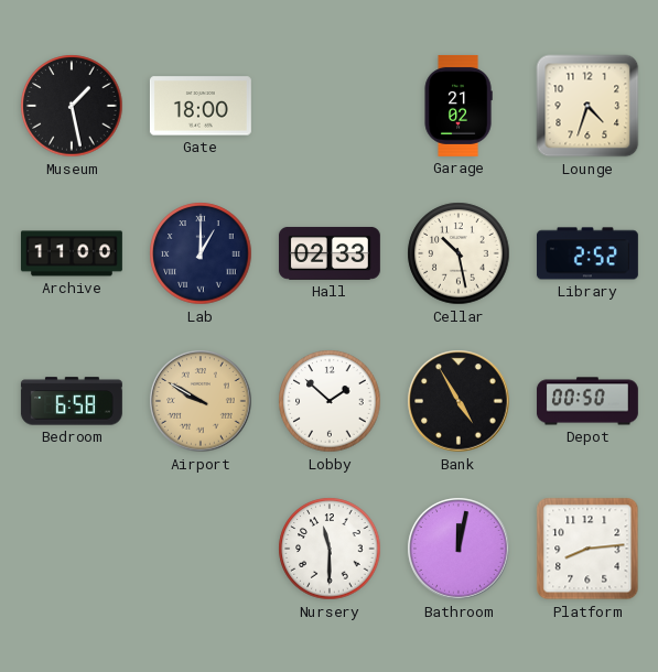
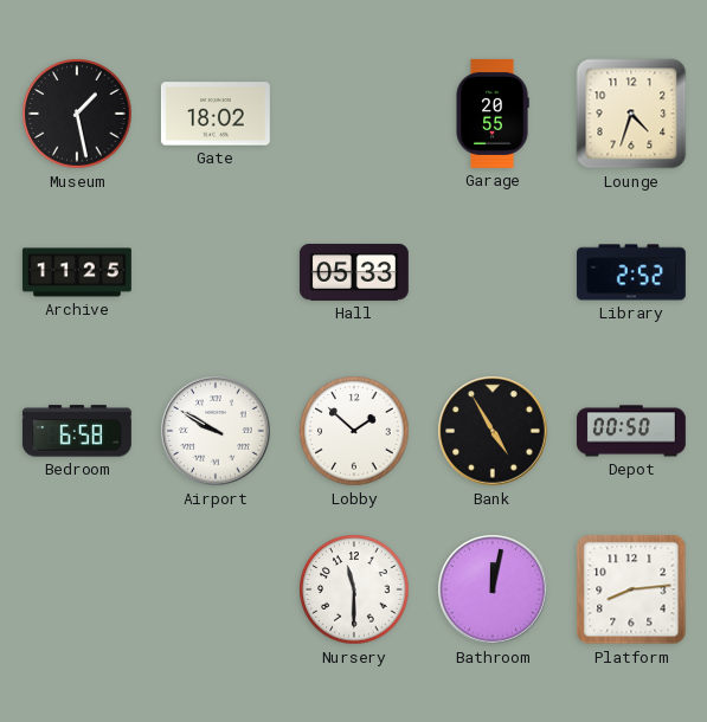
Gate: 18:00 -> 18:02
Garage: 21:02 -> 20:55
Archive: 11:00 -> 11:25
Lab: 1:00 -> none
Hall: 02:33 -> 05:33
Cellar: 10:28 -> none
Airport dial: champagne -> white
